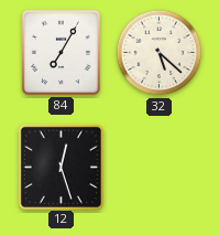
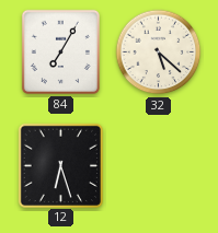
12: 12:27 -> 6:27
